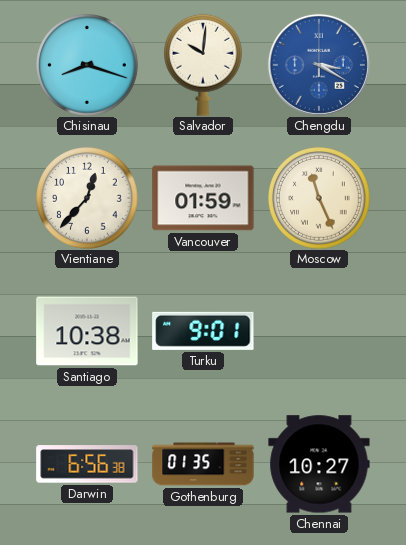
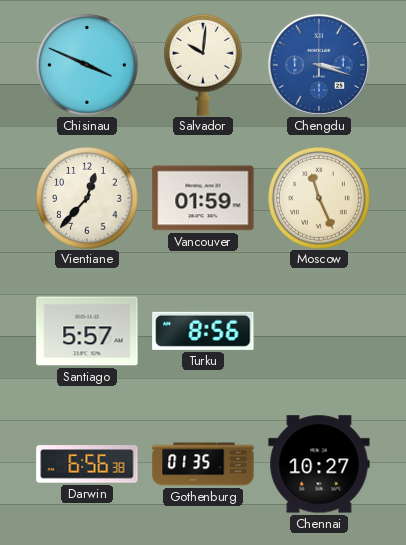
Chisinau: 8:18 -> 3:49
Chengdu: 3:20 -> 3:18
Santiago: 10:38 -> 5:57
Turku: 9:01 -> 8:56
